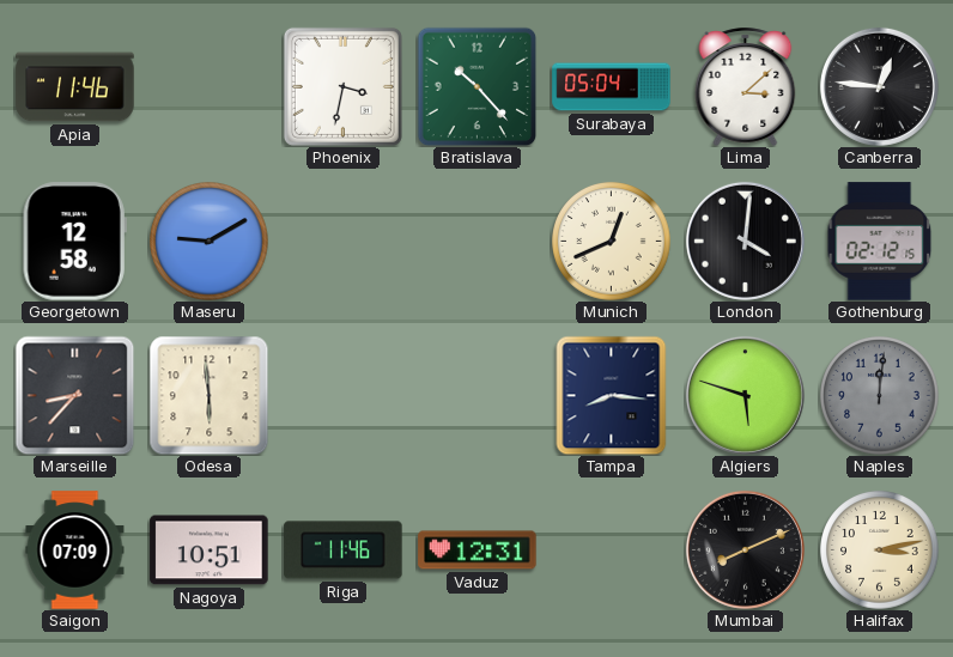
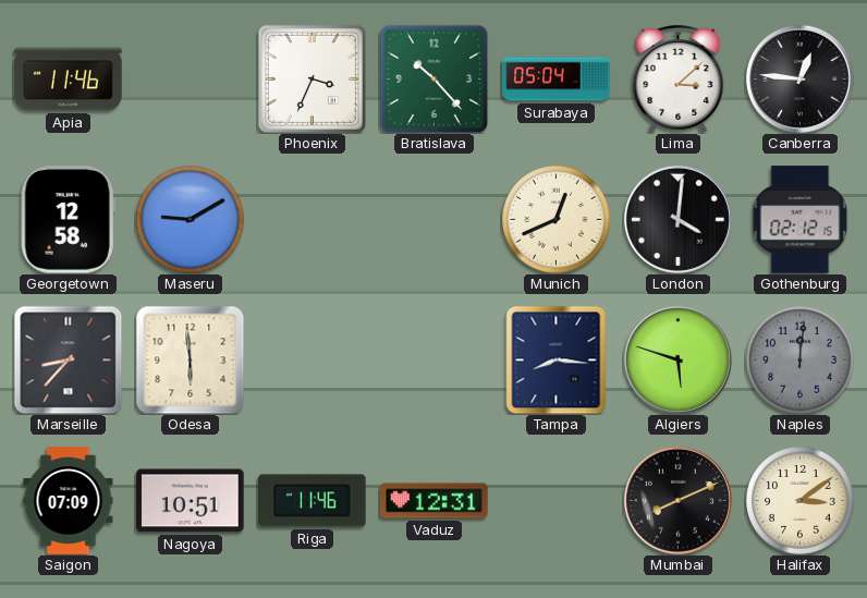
Phoenix: 3:32 -> 3:34
Halifax: 3:13 -> 3:09
